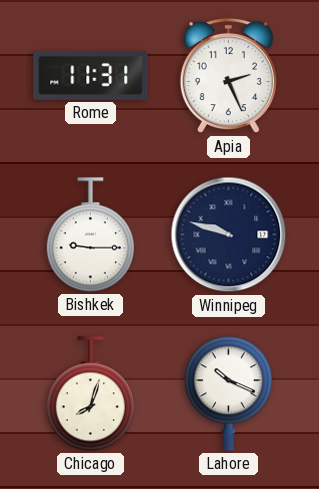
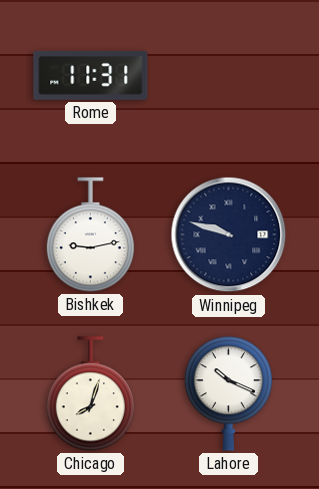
Apia: 2:26 -> none
Bishkek: 9:15 -> 9:13
